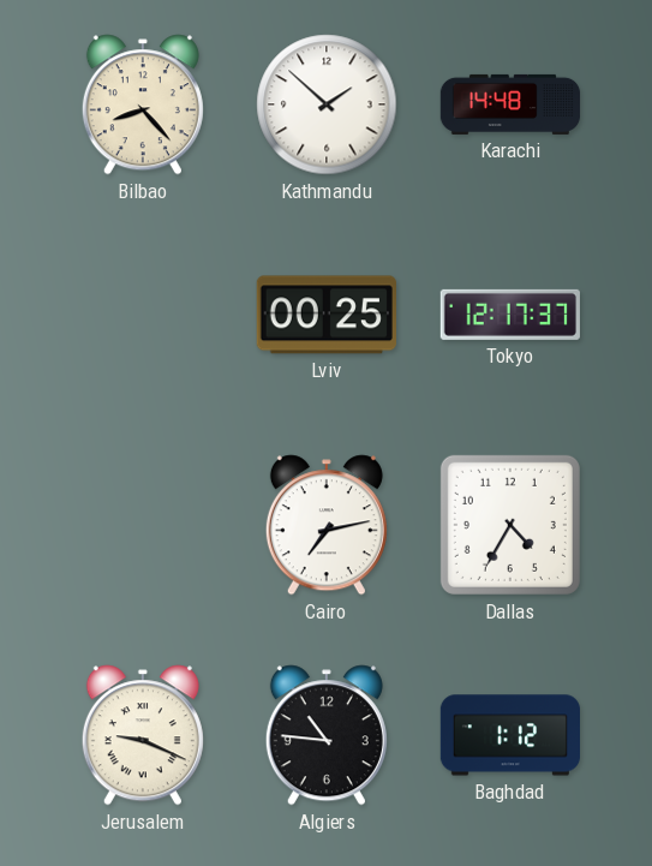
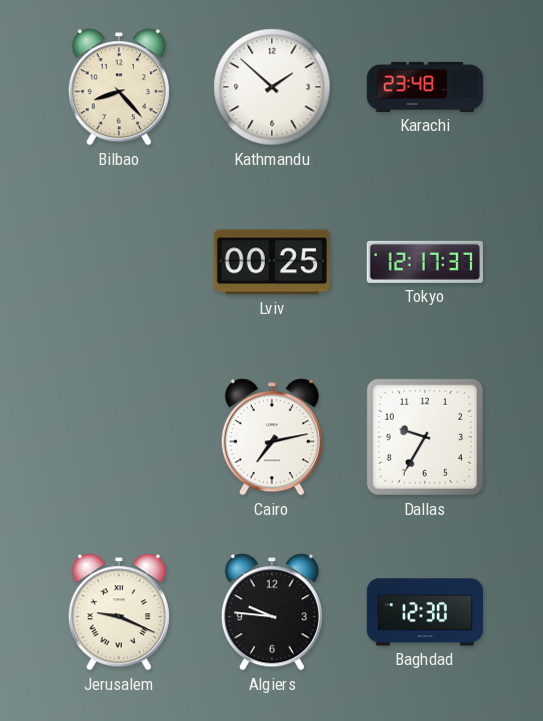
Karachi: 14:48 -> 23:48
Dallas: 4:35 -> 9:35
Algiers: 10:46 -> 9:46
Baghdad: 1:12 -> 12:30
